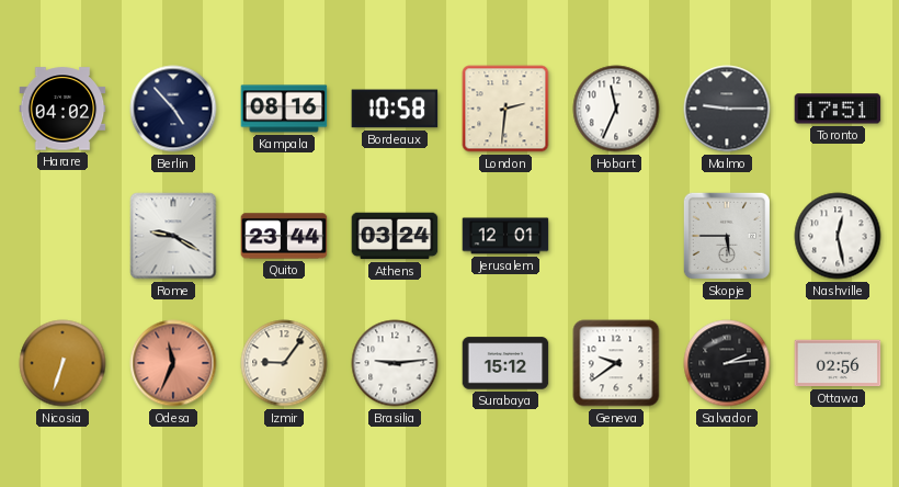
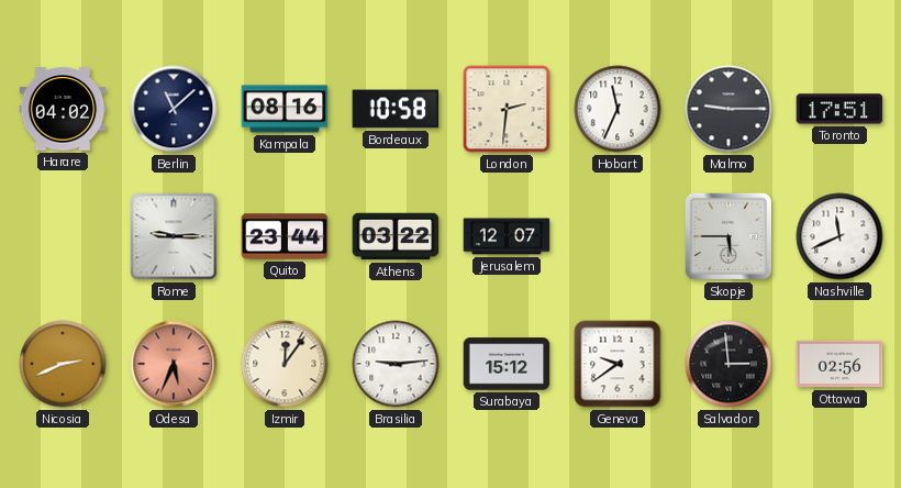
Berlin: 4:53 -> 11:08
Rome: 9:20 -> 9:15
Athens: 03:24 -> 03:22
Jerusalem: 12:01 -> 12:07
Nashville: 12:28 -> 11:41
Nicosia: 6:33 -> 2:41
Odesa: 11:34 -> 5:34
Izmir: 9:06 -> 12:06
Salvador: 2:14 -> 2:59
